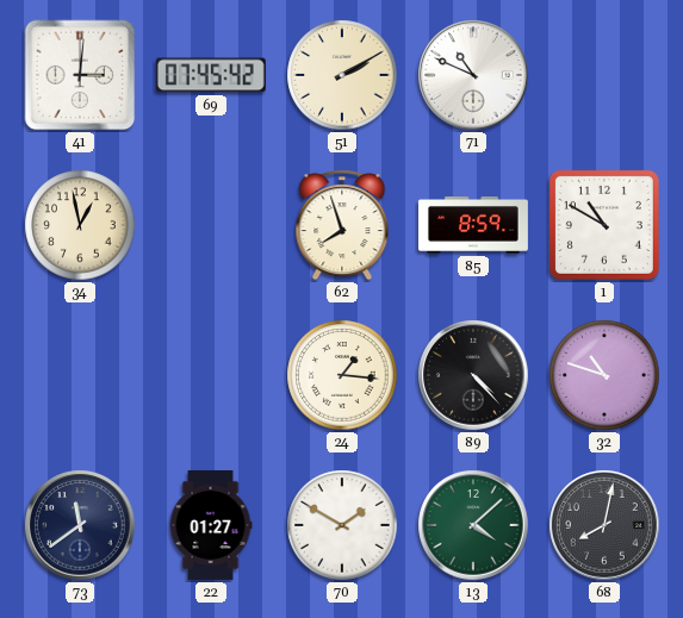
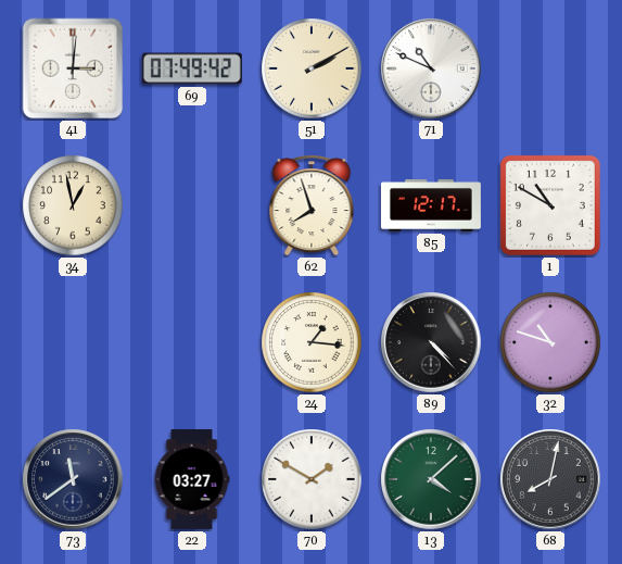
69: 07:45 -> 07:49
85: 8:59 -> 12:17
22: 01:27 -> 03:27
